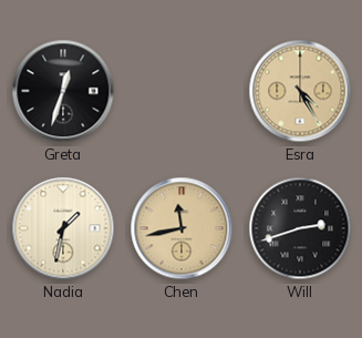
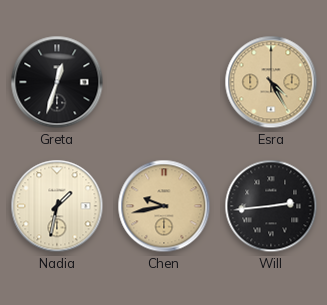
Chen: 11:43 -> 9:43
Will: 2:42 -> 2:44
